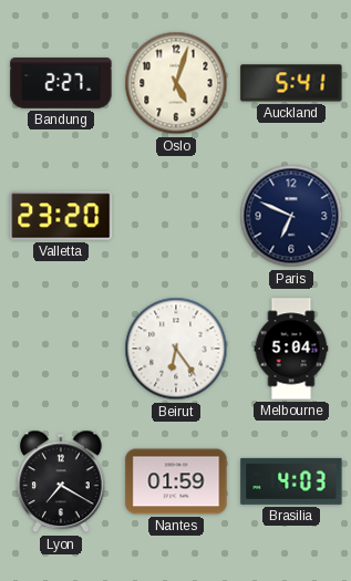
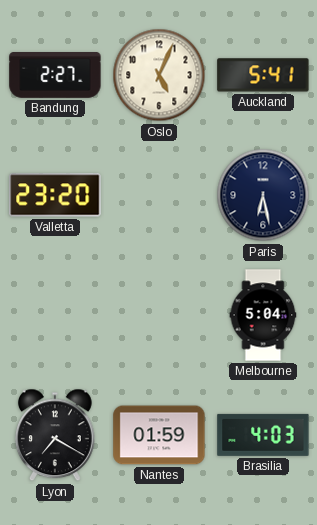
Oslo: 5:03 -> 5:04
Paris: 6:49 -> 6:28
Beirut: 6:24 -> none
